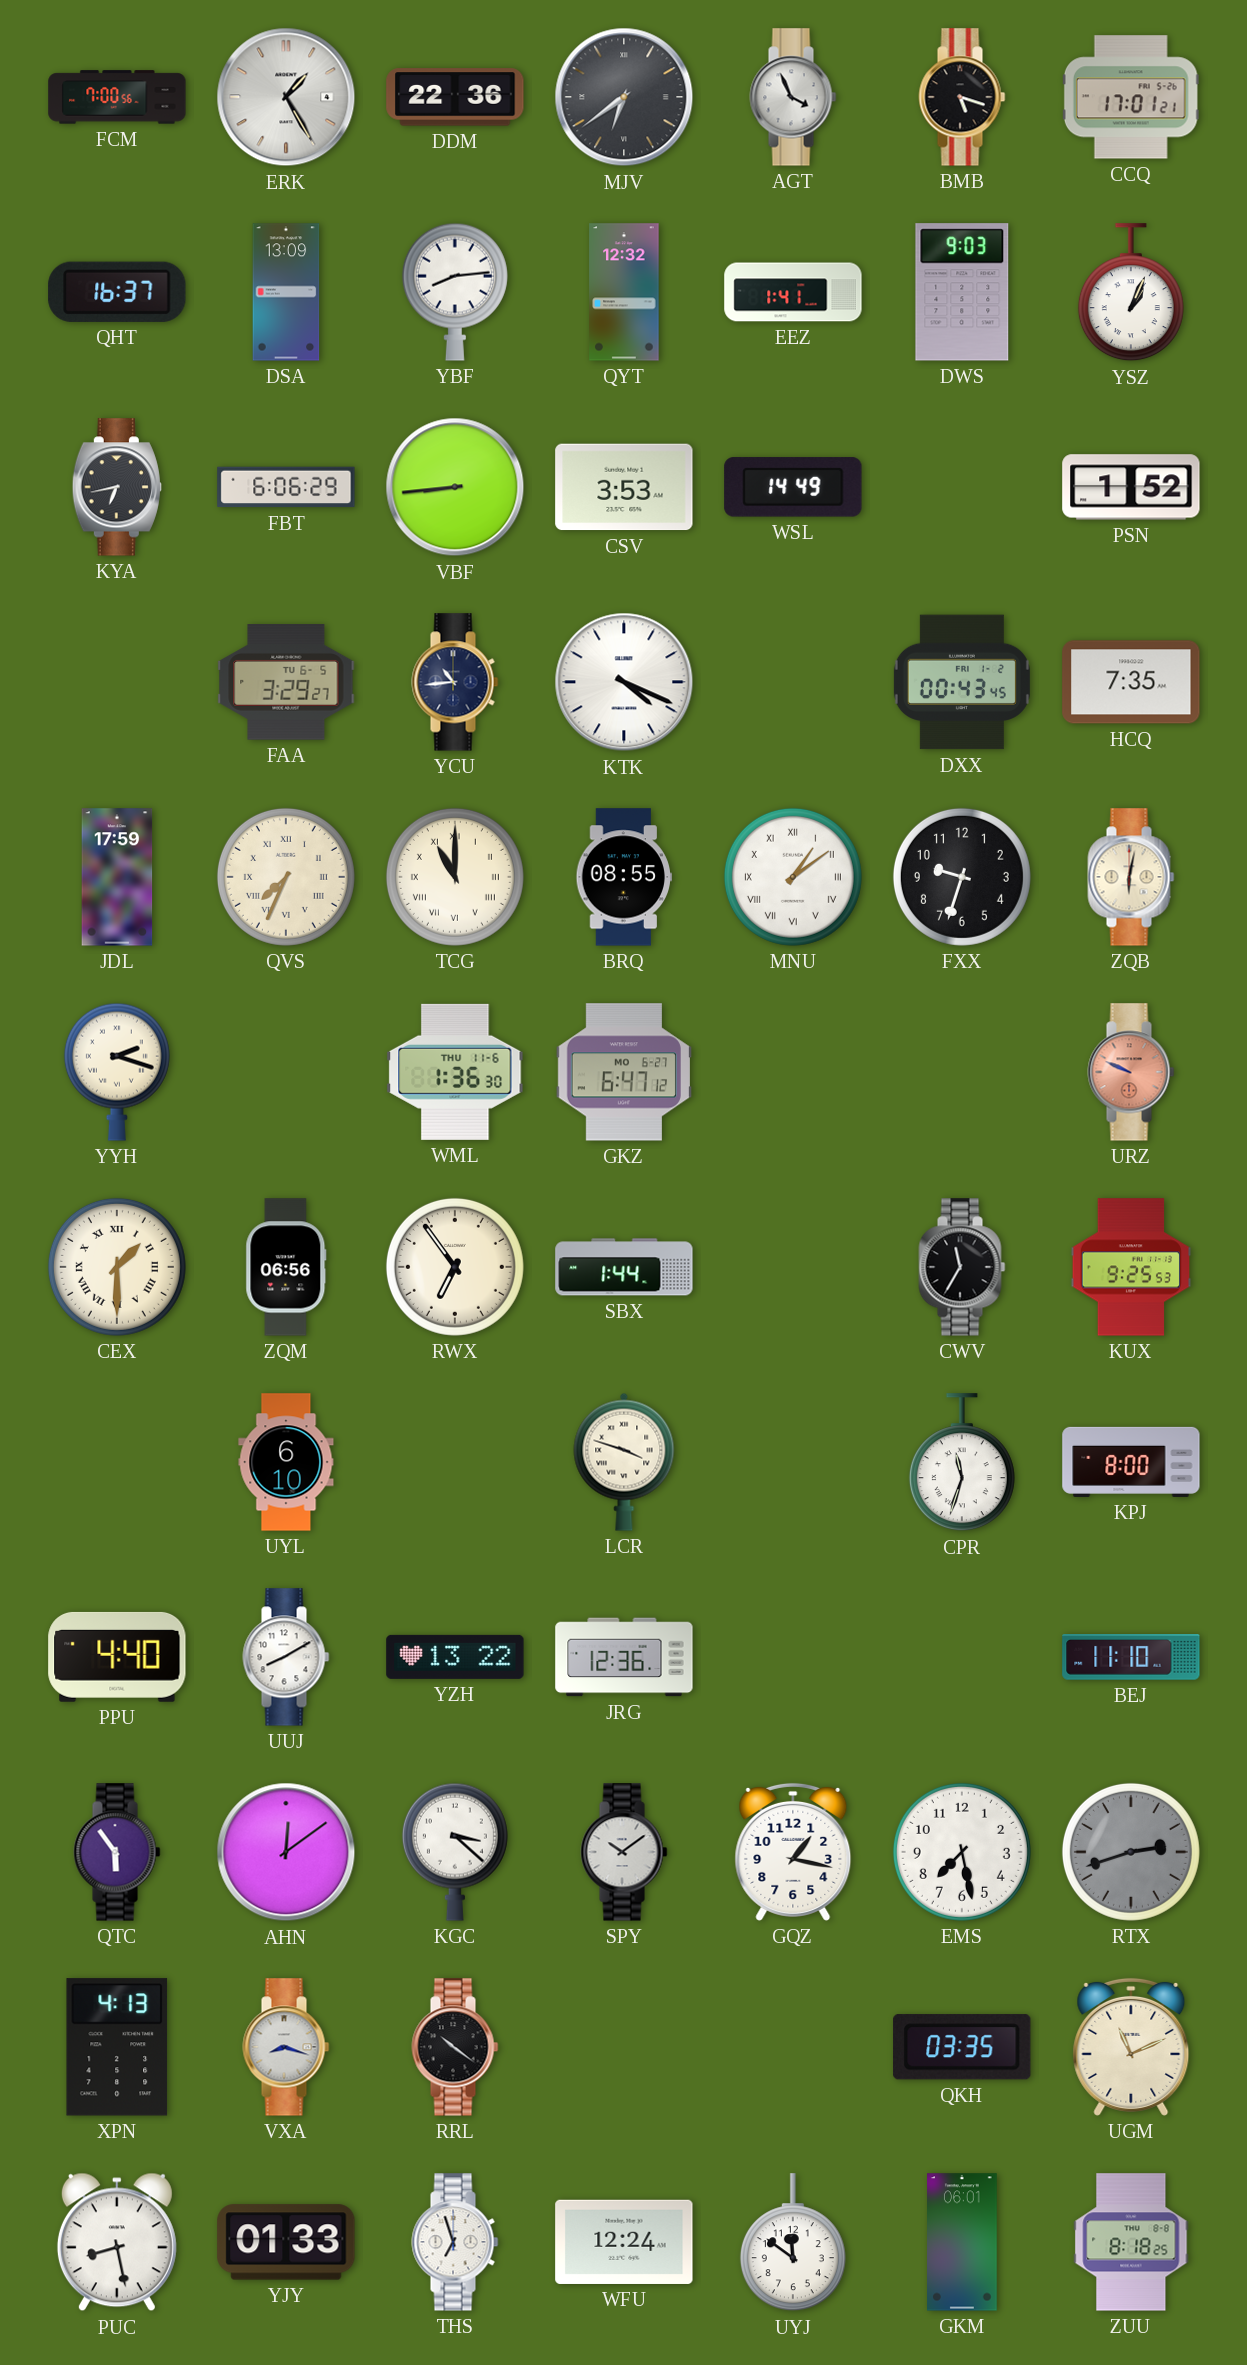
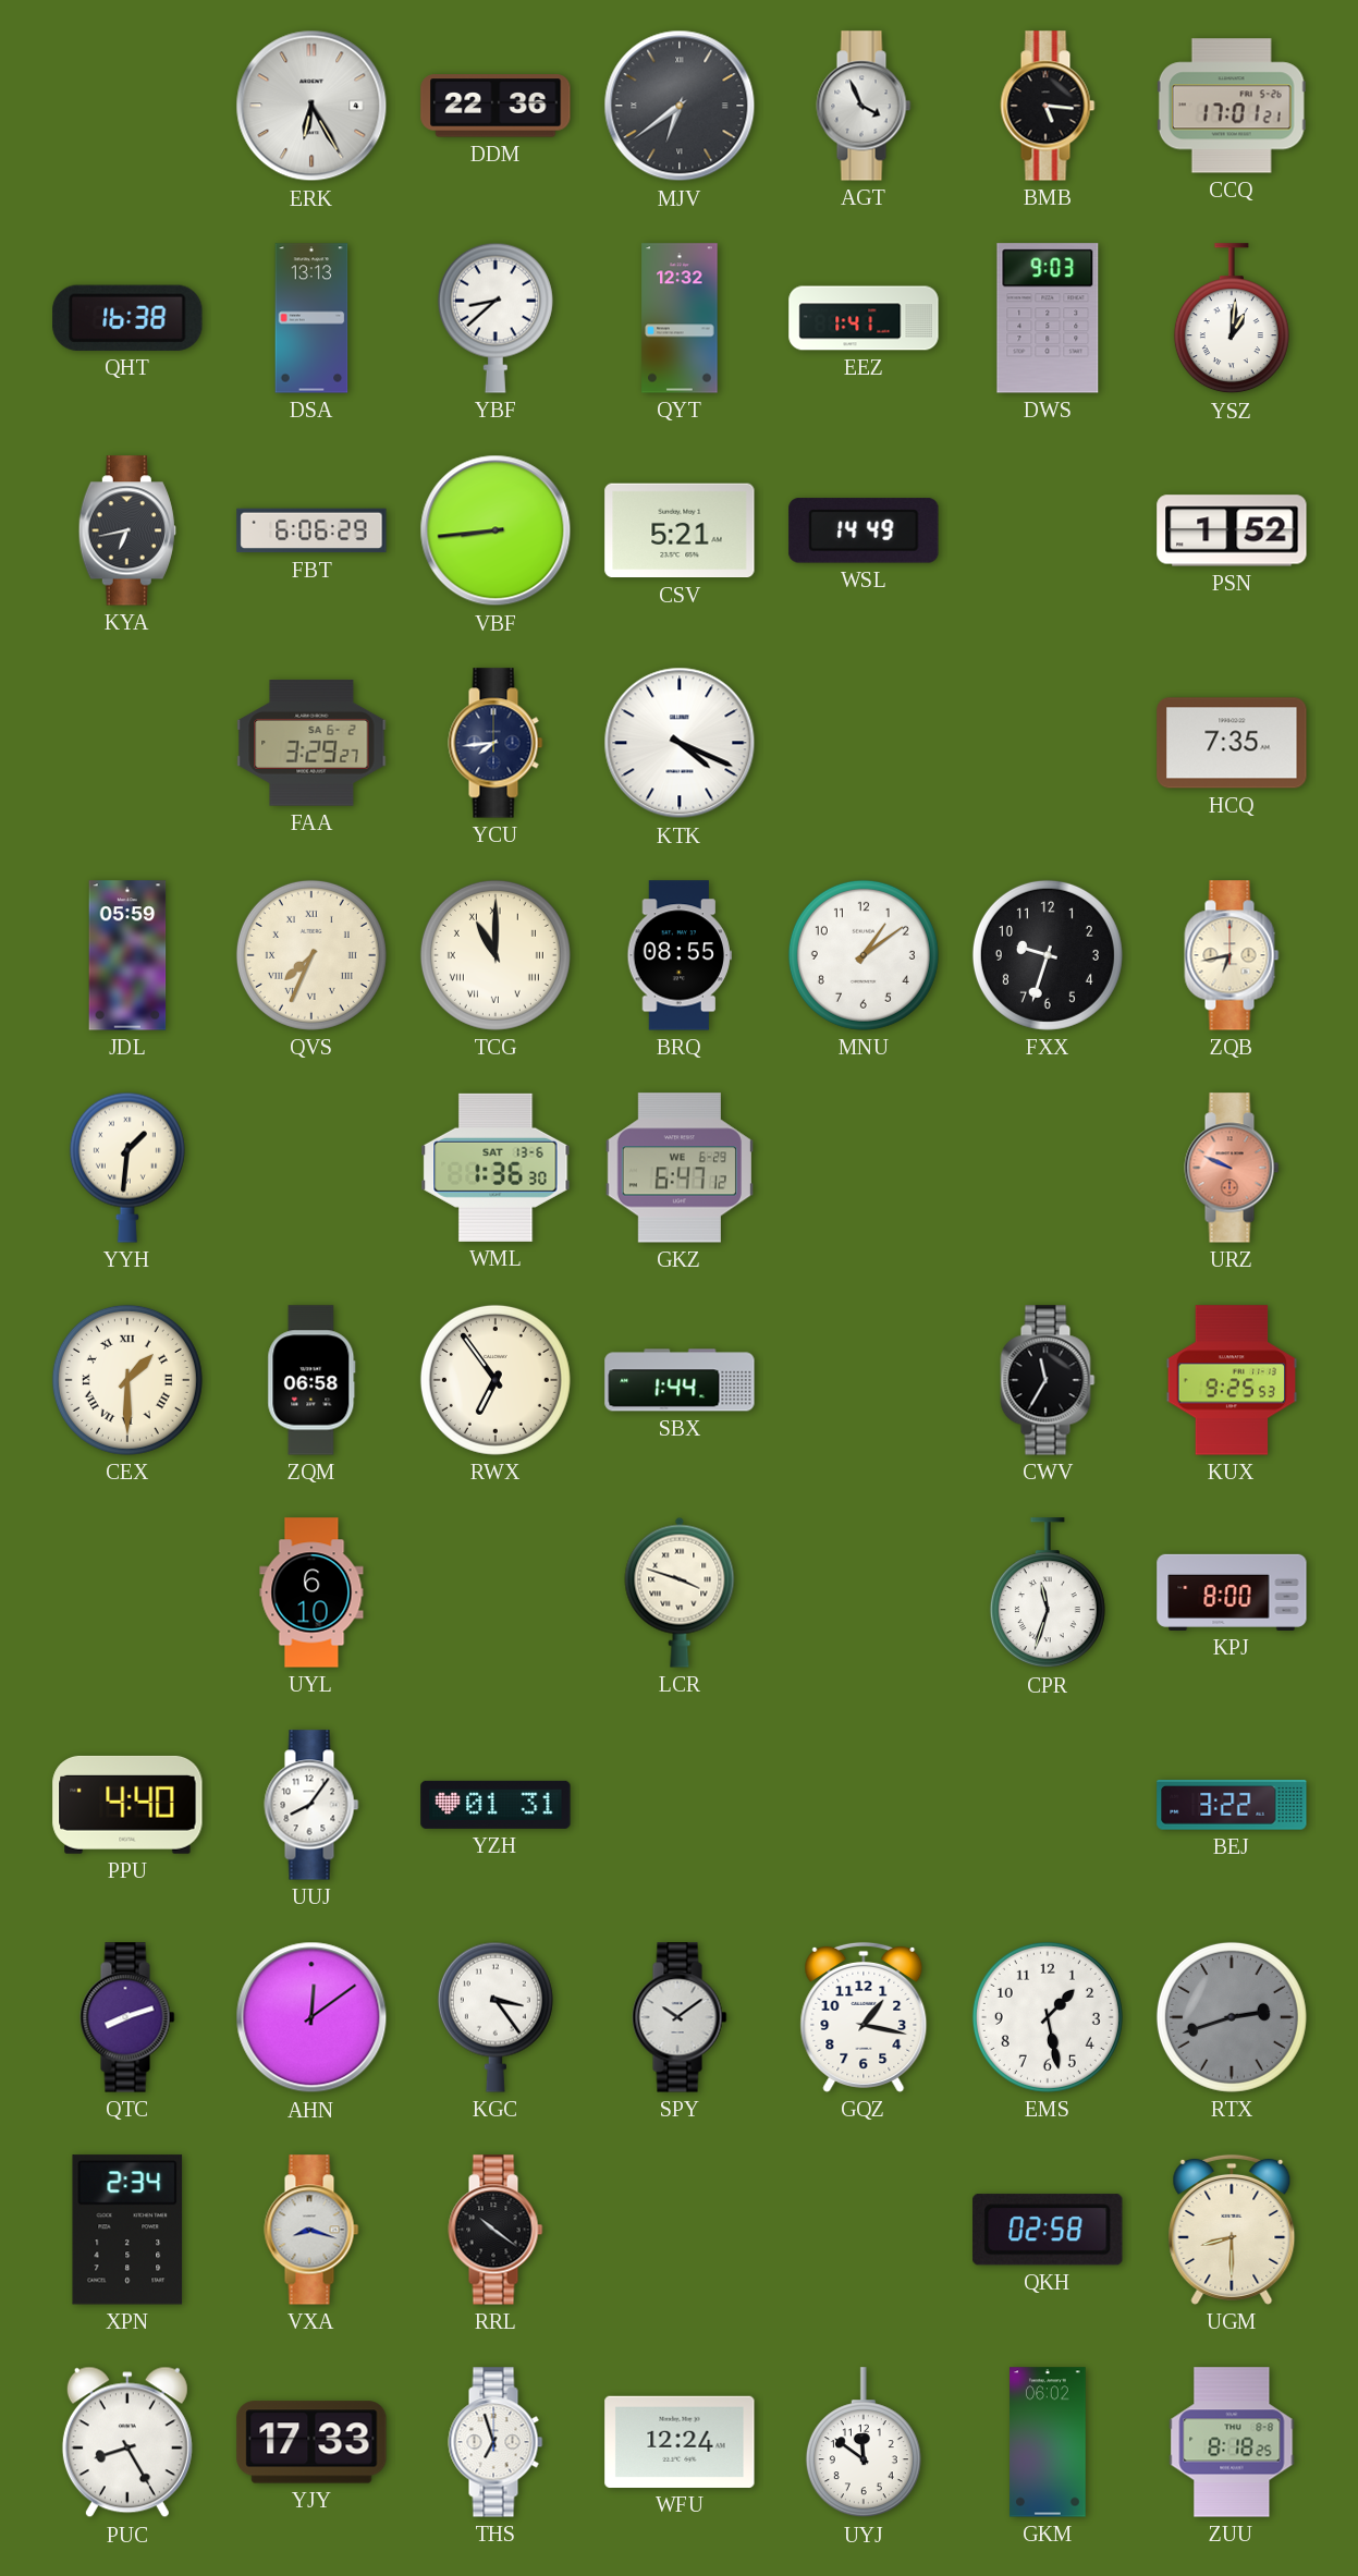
FCM: 7:00 -> none
ERK: 1:25 -> 6:25
BMB: 5:18 -> 5:16
QHT: 16:37 -> 16:38
DSA: 13:09 -> 13:13
YBF: 8:14 -> 8:38
YSZ: 1:04 -> 1:01
CSV: 3:53 -> 5:21
FAA date: TU 6-5 -> SA 6-2
YCU: 10:44 -> 7:44
DXX: 00:43 -> none
JDL: 17:59 -> 05:59
MNU numerals: Roman -> Arabic
ZQB: 6:02 -> 6:43
YYH: 2:18 -> 1:31
WML date: THU 11-6 -> SAT 13-6
GKZ date: MO 6-27 -> WE 6-29
ZQM: 06:56 -> 06:58
UUJ: 8:10 -> 8:06
YZH: 13:22 -> 01:31
JRG: 12:36 -> none
BEJ: 11:10 -> 3:22
QTC: 5:54 -> 8:12
KGC: 3:22 -> 3:24
EMS: 7:28 -> 1:28
XPN: 4:13 -> 2:34
QKH: 03:35 -> 02:58
UGM: 11:11 -> 8:30
PUC: 8:28 -> 8:25
YJY: 01:33 -> 17:33
GKM: 06:01 -> 06:02
